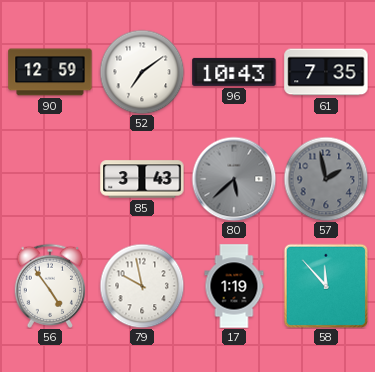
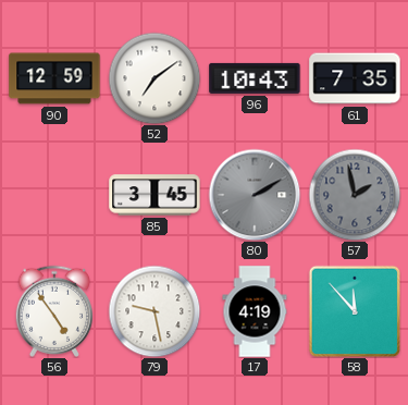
85: 3:43 -> 3:45
80: 5:38 -> 2:10
79: 9:58 -> 9:28
17: 1:19 -> 4:19
